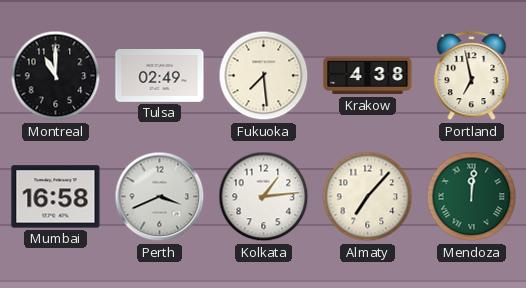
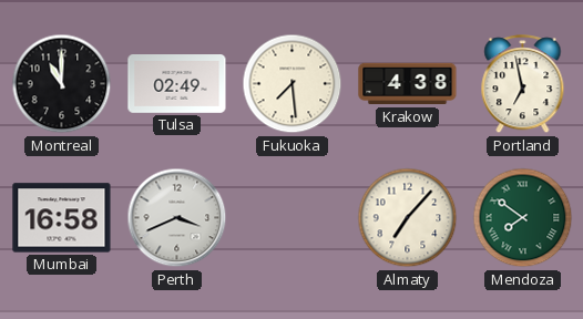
Kolkata: 1:14 -> none
Mendoza: 12:01 -> 7:51
